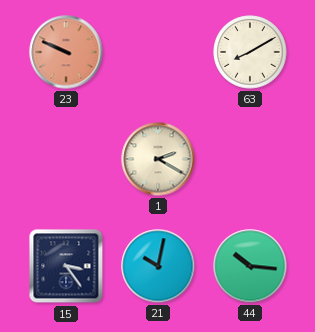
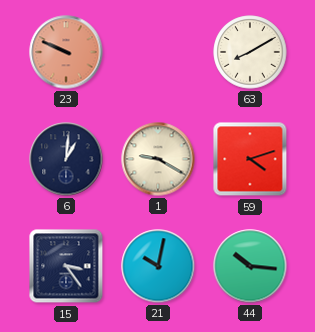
6: none -> 1:01
1: 2:20 -> 9:20
59: none -> 4:12
